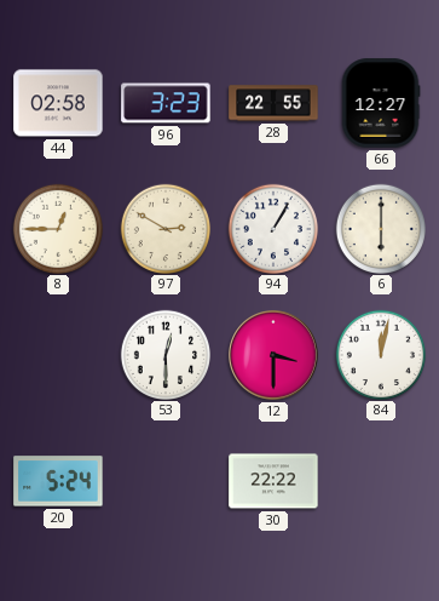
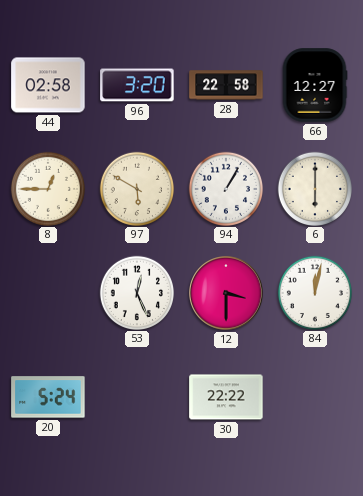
96: 3:23 -> 3:20
28: 22:55 -> 22:58
97: 2:50 -> 5:50
53: 12:30 -> 12:26
